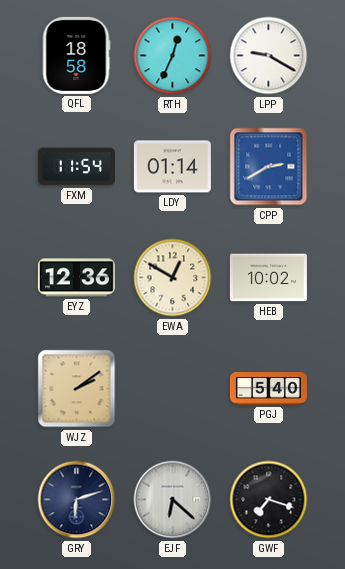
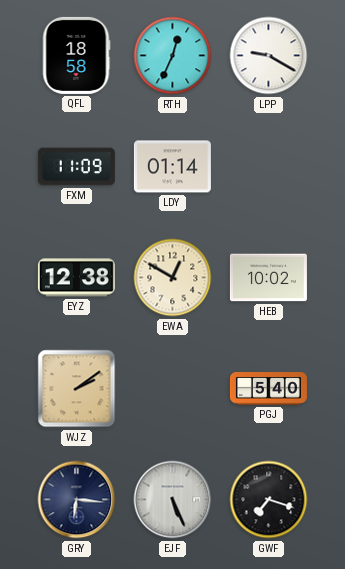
FXM: 11:54 -> 11:09
CPP: 2:40 -> none
EYZ: 12:36 -> 12:38
GRY: 6:12 -> 6:16
EJF: 6:22 -> 5:26
